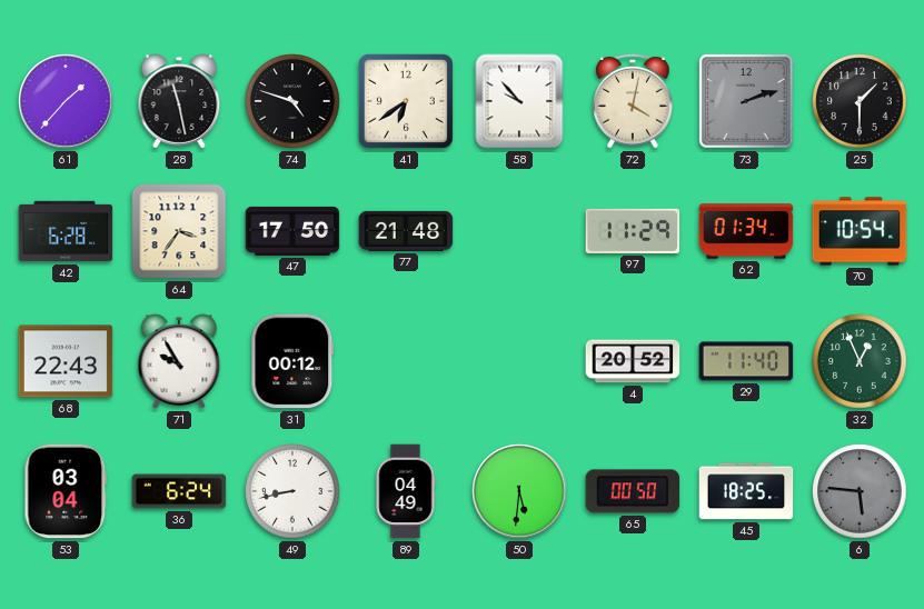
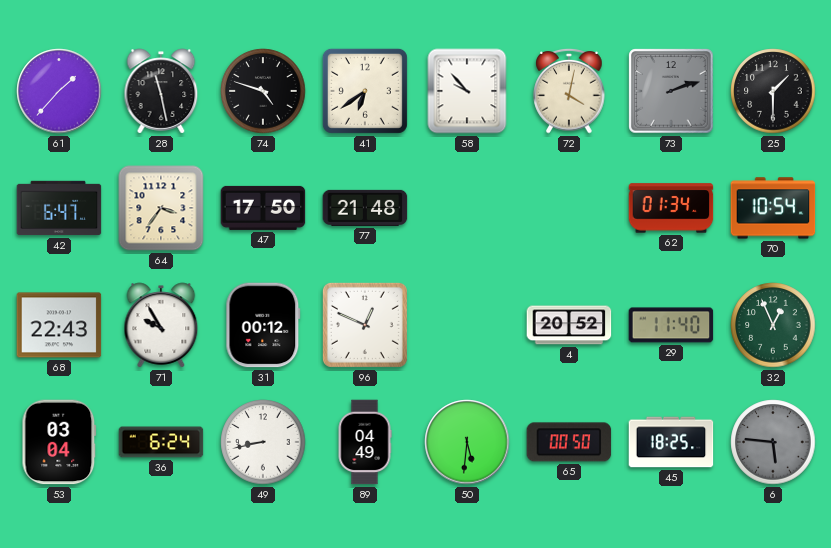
42: 6:28 -> 6:47
97: 11:29 -> none
96: none -> 12:49
